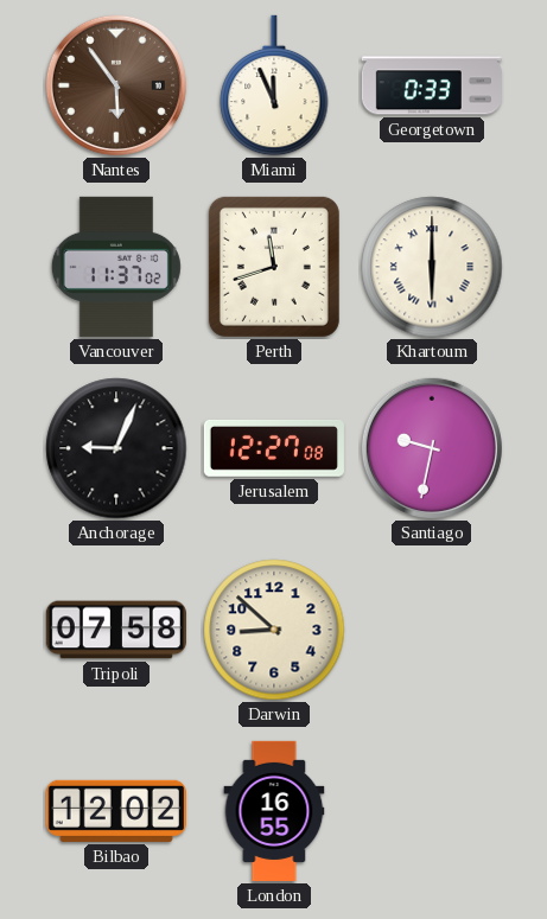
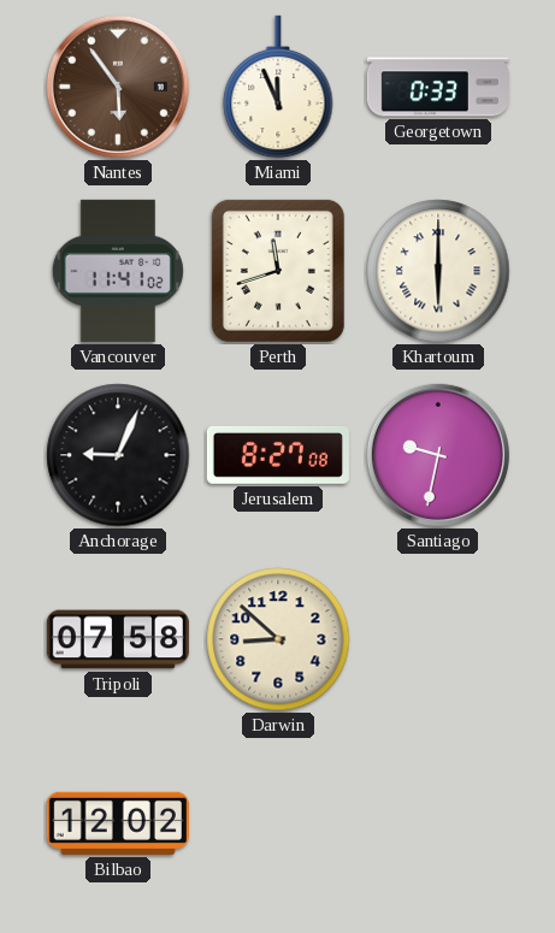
Vancouver: 11:37 -> 11:41
Jerusalem: 12:27 -> 8:27
London: 16:55 -> none
